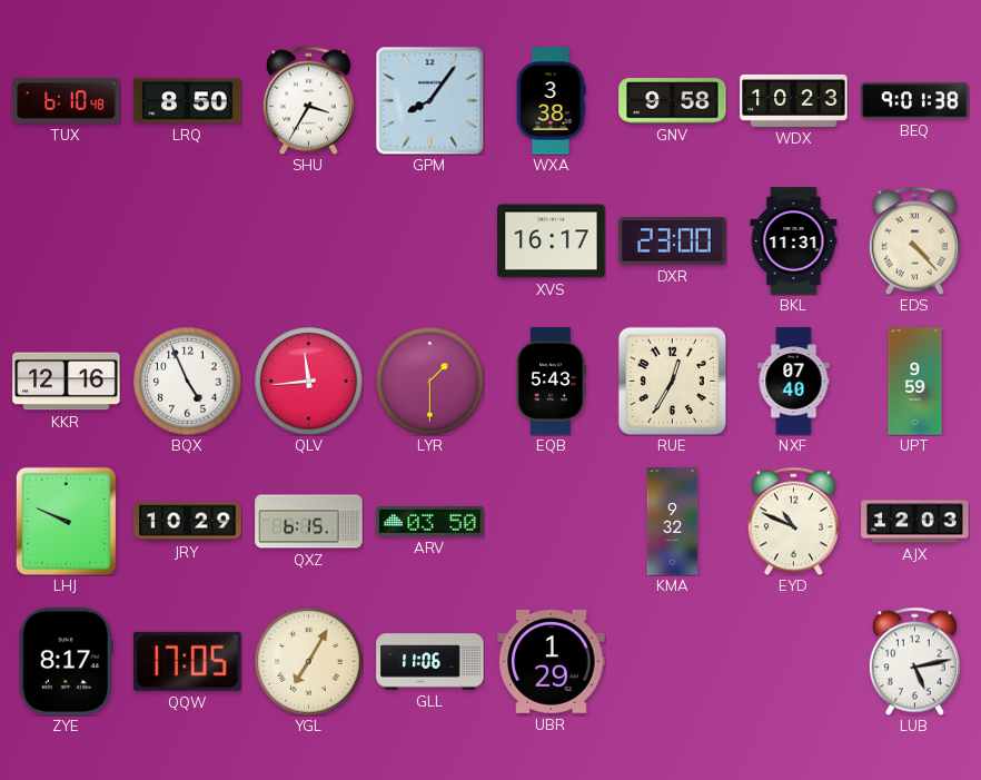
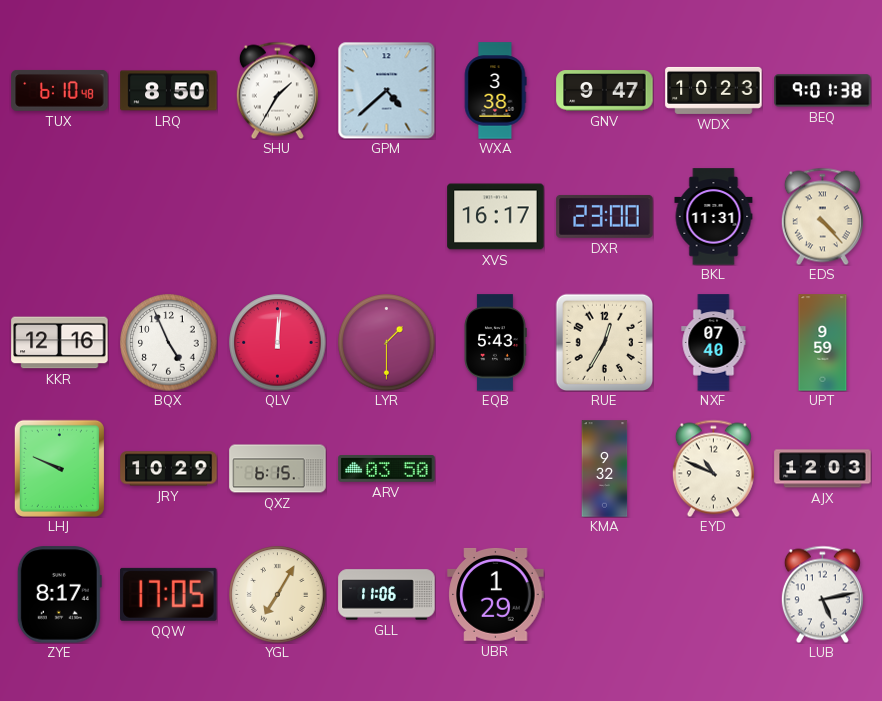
SHU: 3:35 -> 1:35
GPM: 8:06 -> 4:38
GNV: 9:58 -> 9:47
QLV: 11:44 -> 12:01
